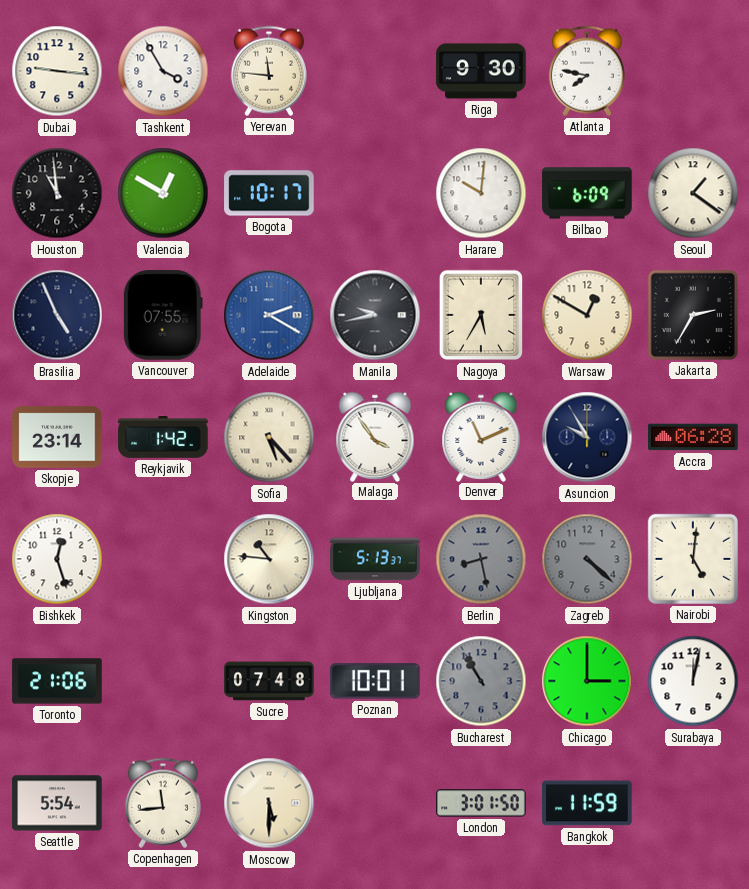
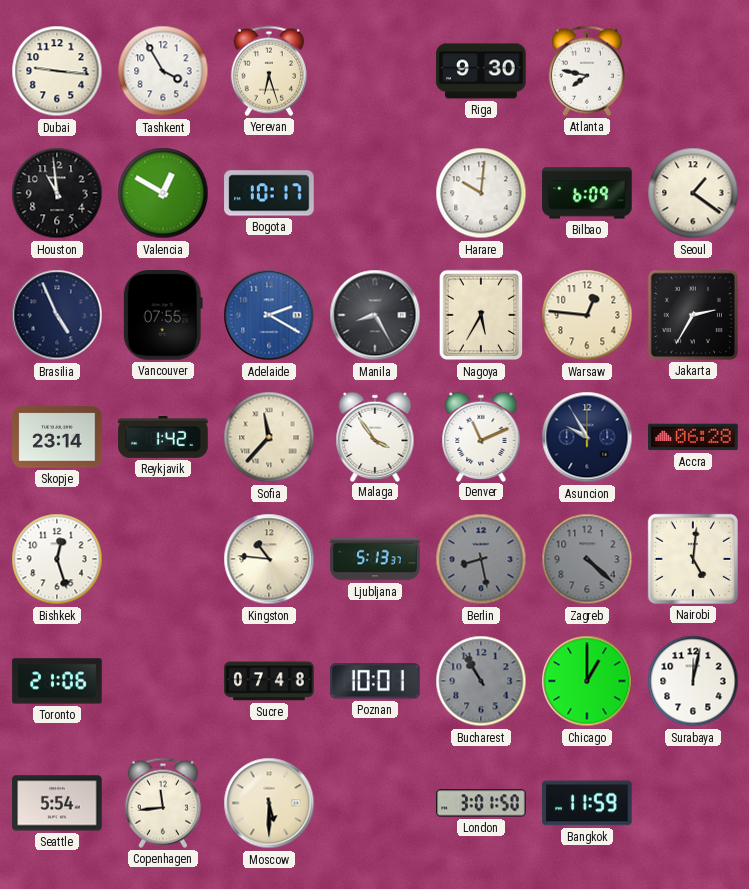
Yerevan: 11:46 -> 6:27
Manila: 9:43 -> 8:25
Warsaw: 12:50 -> 12:46
Sofia: 5:23 -> 11:37
Chicago: 3:00 -> 1:00
